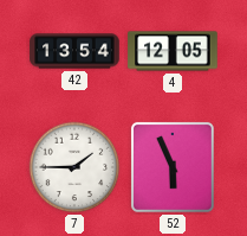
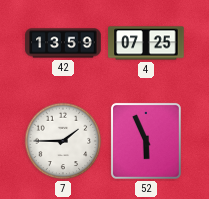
42: 13:54 -> 13:59
4: 12:05 -> 07:25
